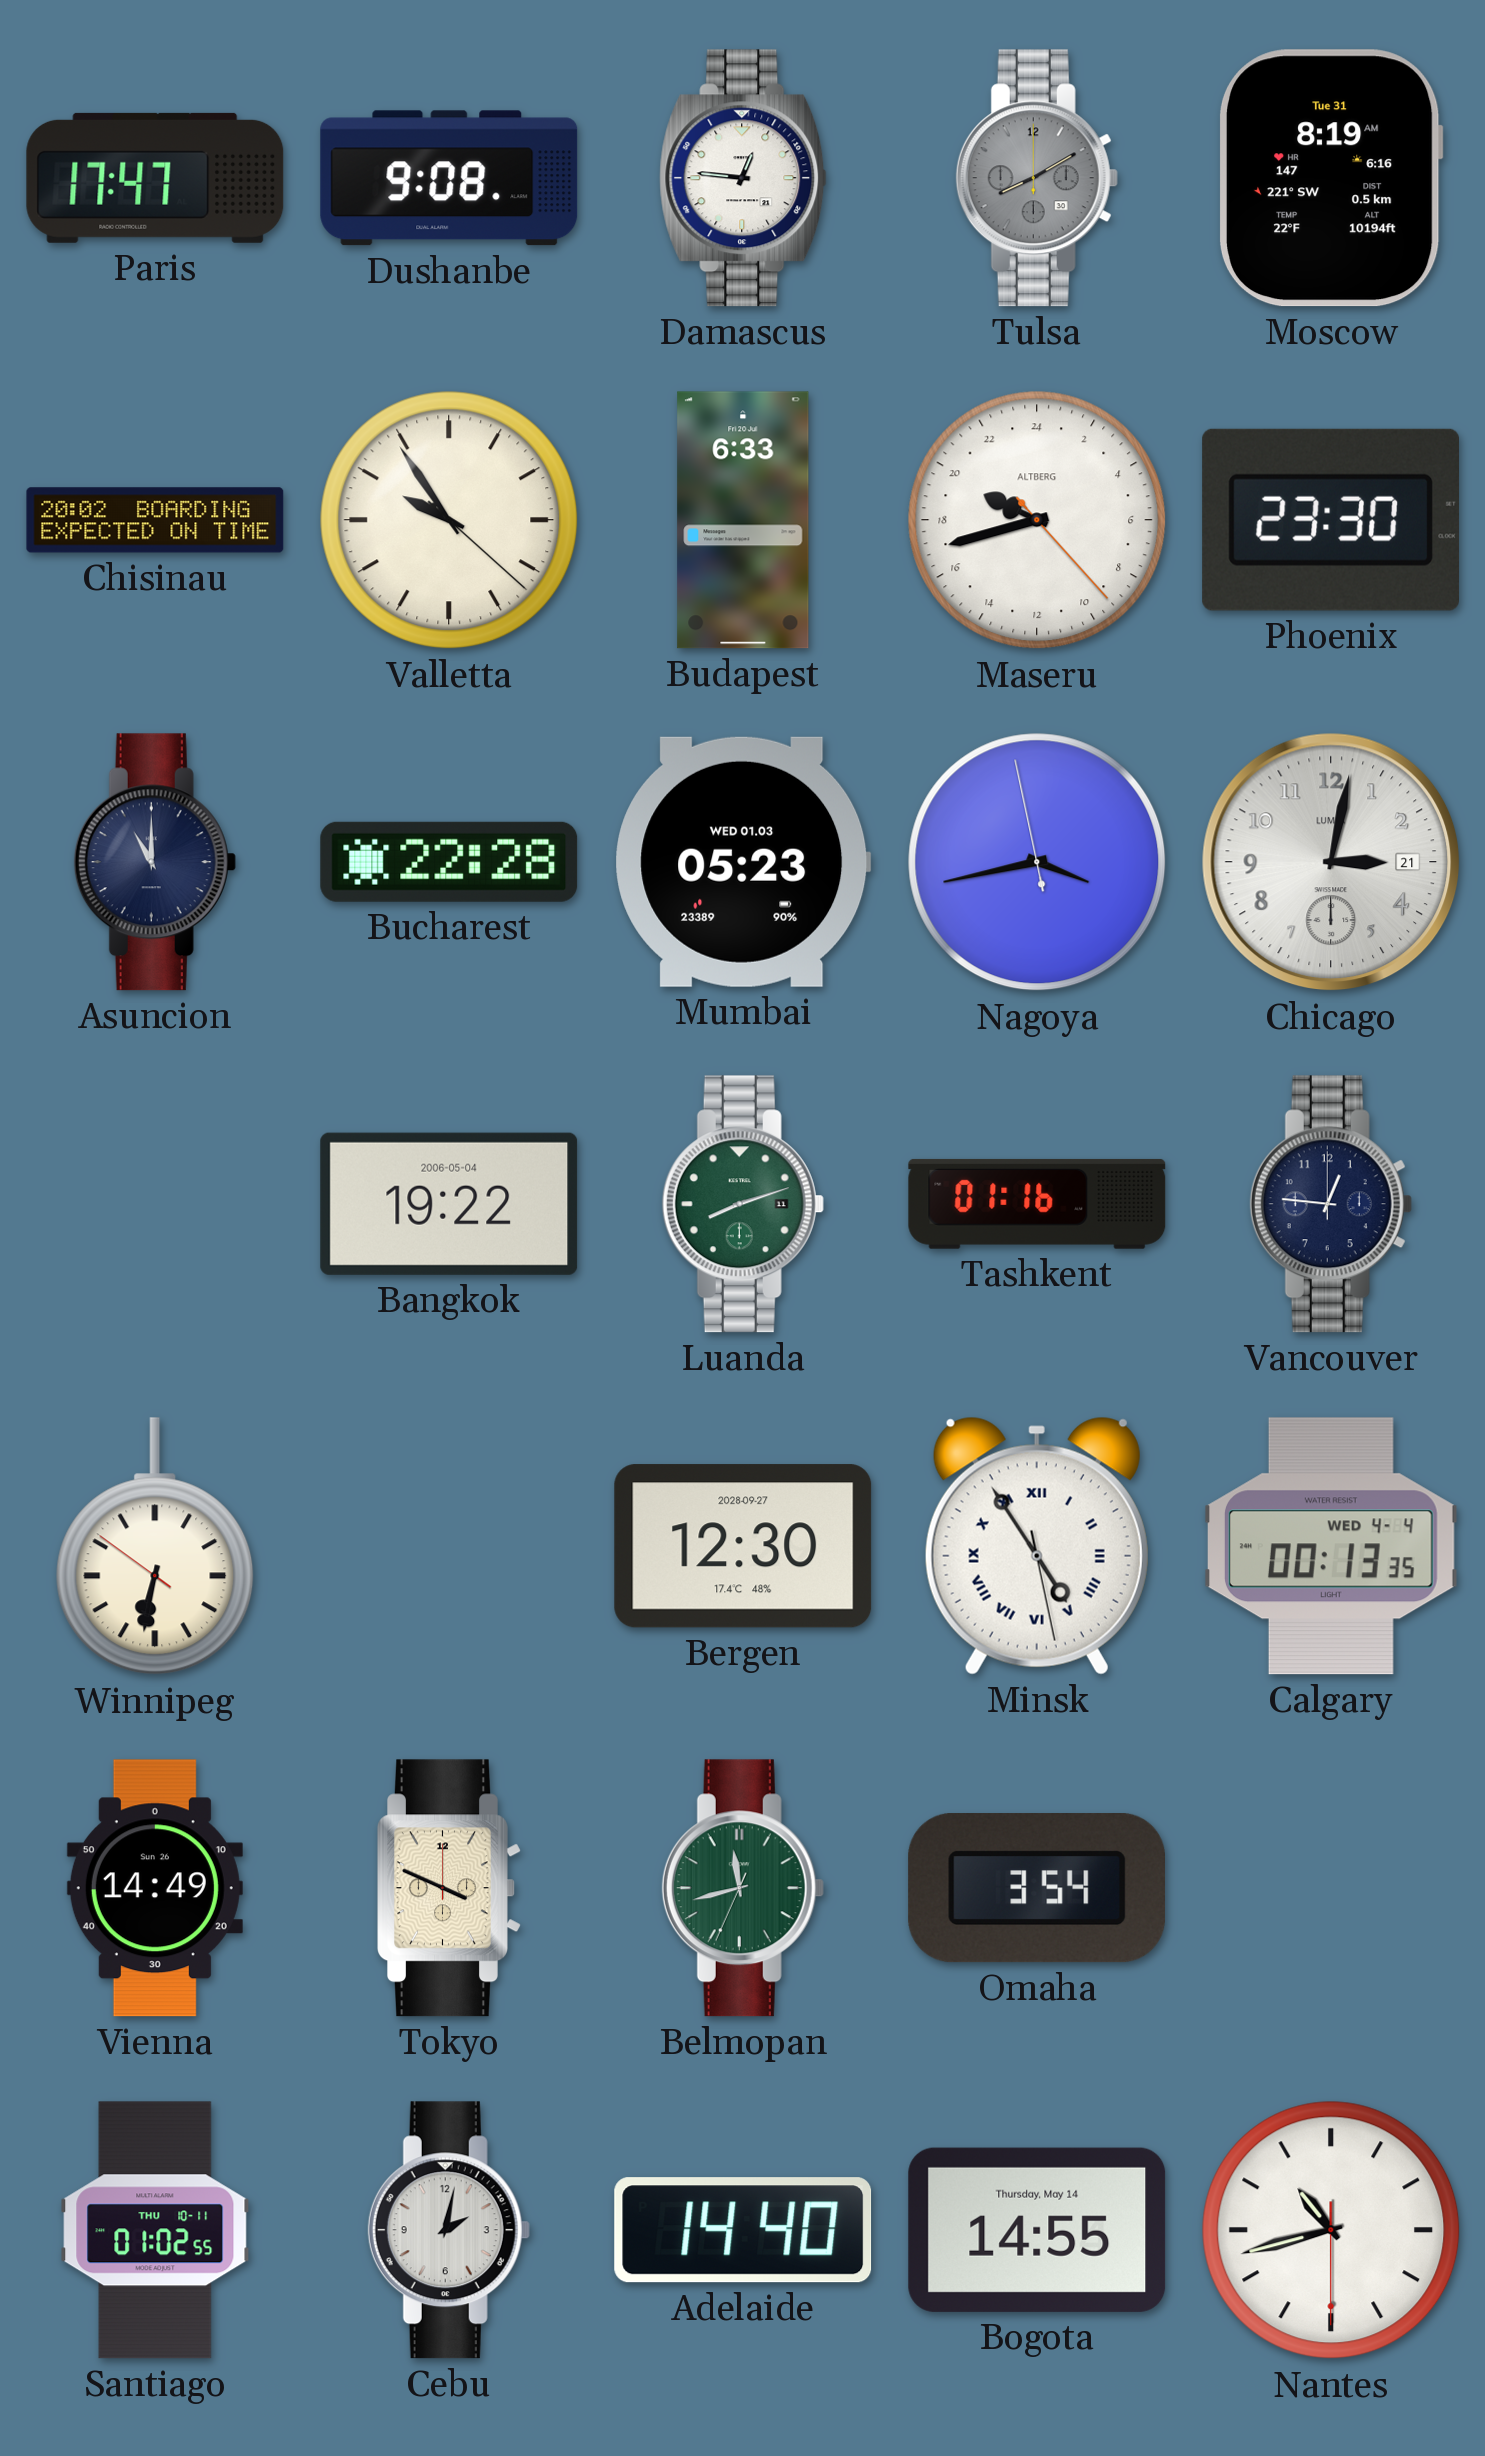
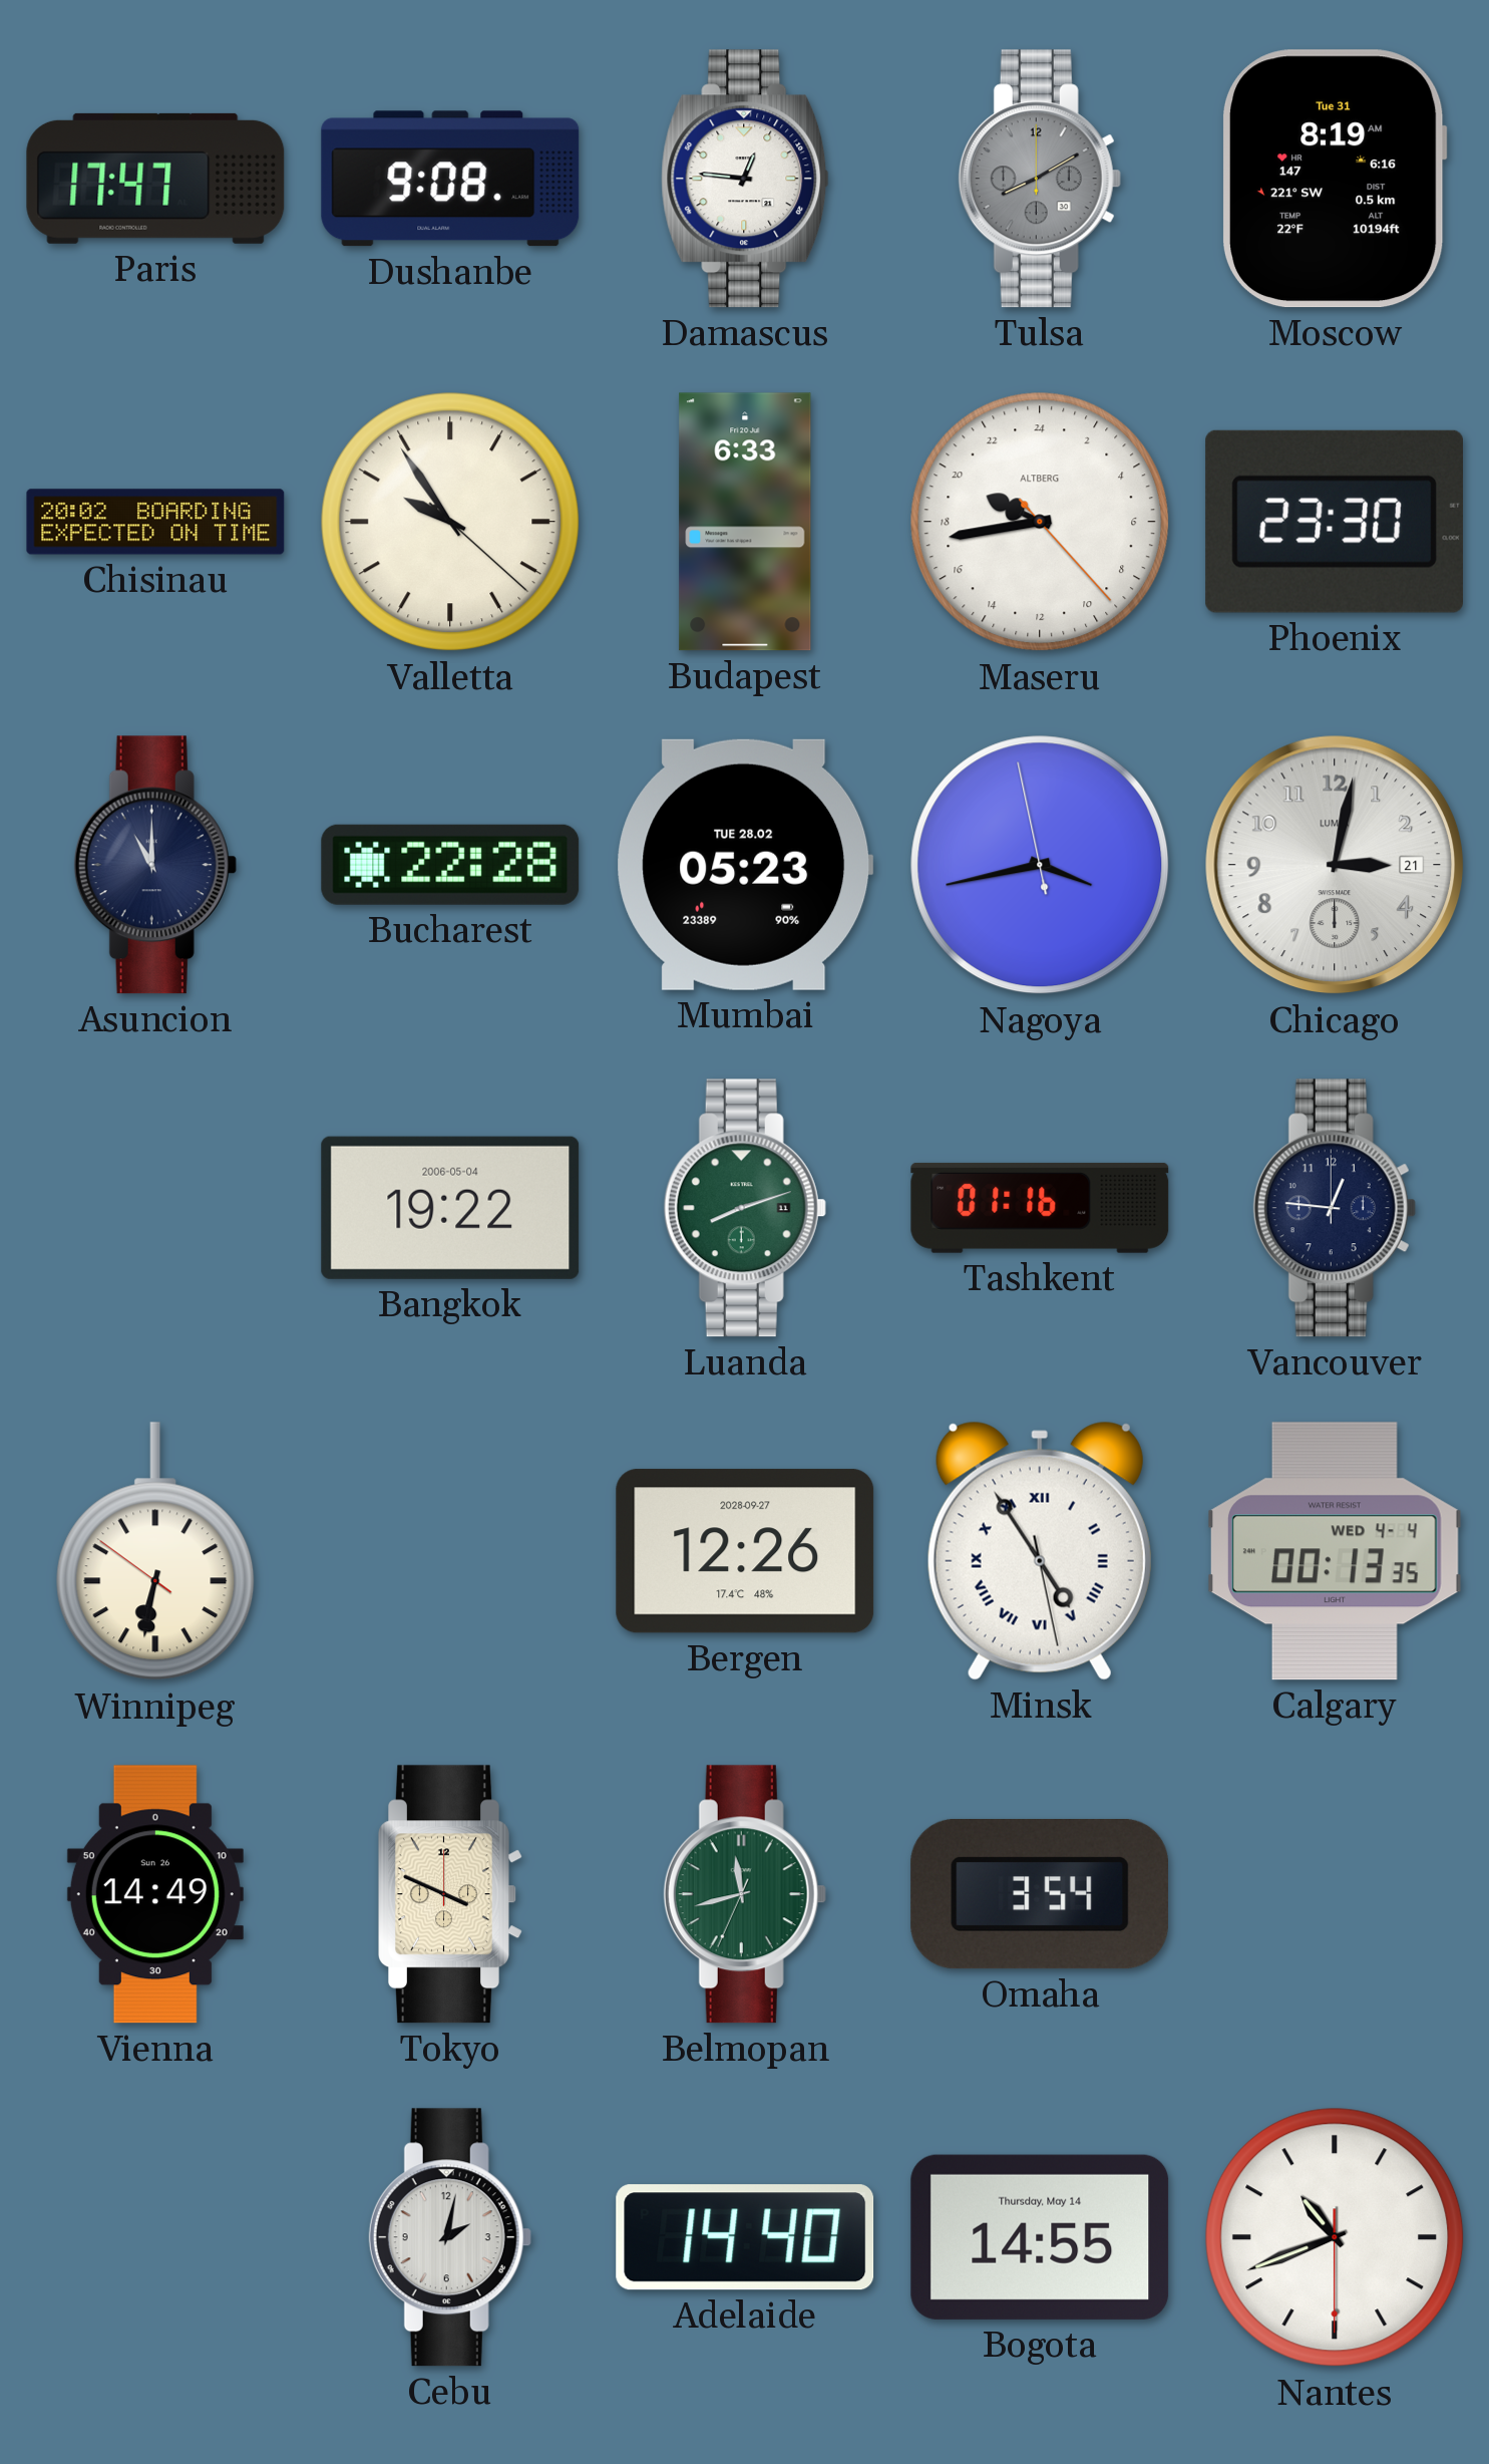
Maseru: 19:42 -> 19:43
Mumbai date: WED 01.03 -> TUE 28.02
Bergen: 12:30 -> 12:26
Santiago: 01:02 -> none
Nantes: 10:42 -> 10:41
